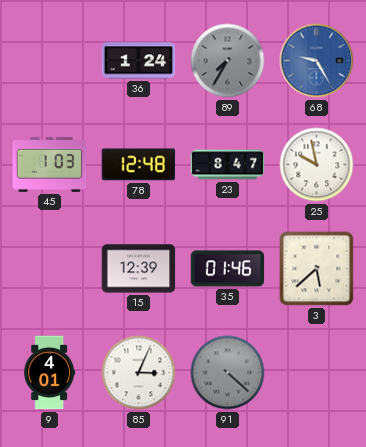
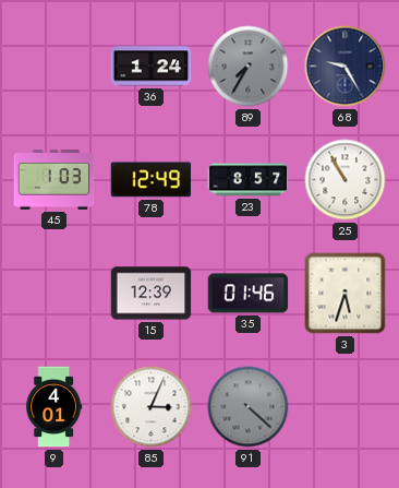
68 dial: blue -> navy
78: 12:48 -> 12:49
23: 8:47 -> 8:57
25: 9:58 -> 10:55
3: 5:38 -> 5:33
